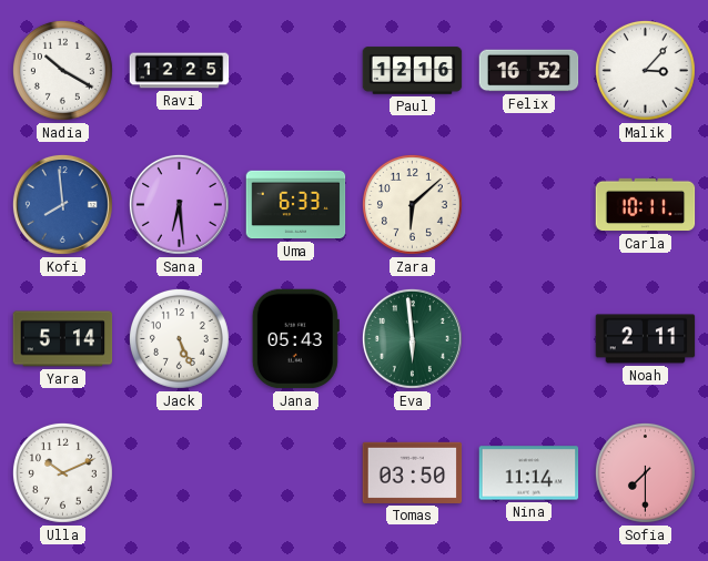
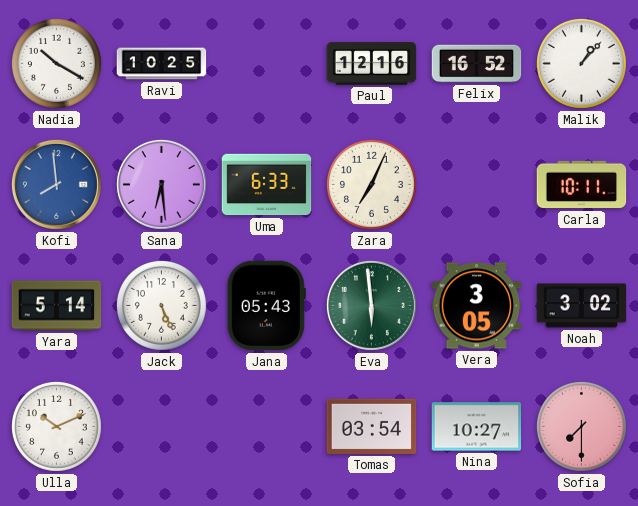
Ravi: 12:25 -> 10:25
Malik: 3:07 -> 1:07
Zara: 6:08 -> 7:04
Vera: none -> 3:05
Noah: 2:11 -> 3:02
Tomas: 03:50 -> 03:54
Nina: 11:14 -> 10:27
